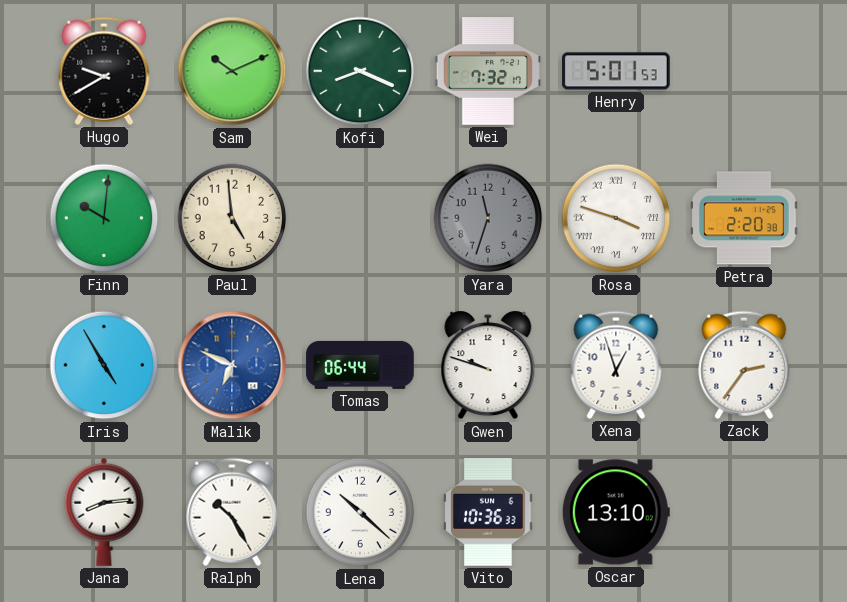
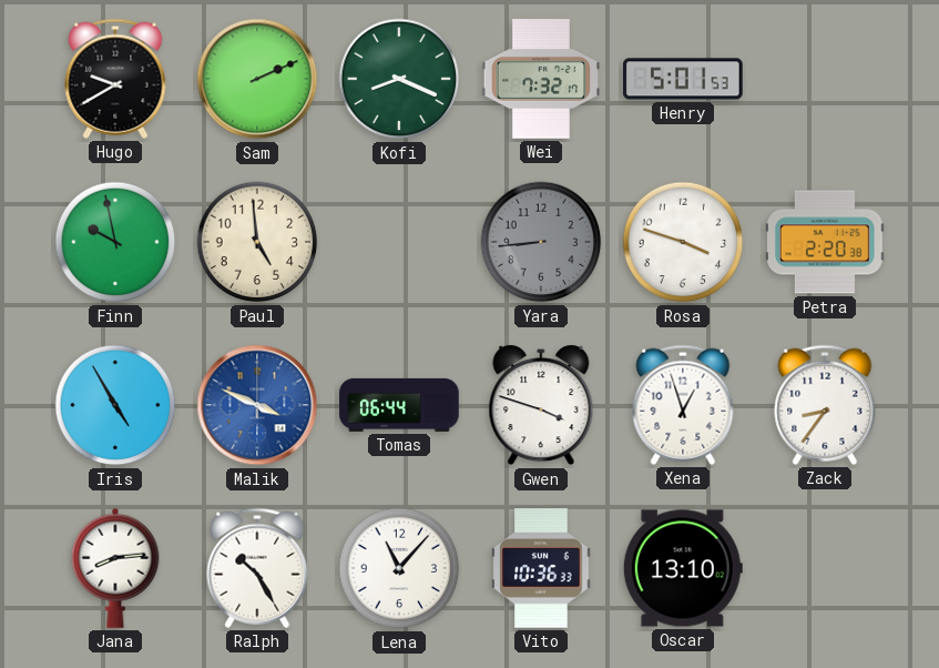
Sam: 10:11 -> 2:11
Finn: 10:01 -> 9:58
Yara: 11:33 -> 8:44
Rosa numerals: Roman -> Arabic
Malik: 6:49 -> 3:49
Gwen: 9:48 -> 3:48
Zack: 2:36 -> 8:36
Lena: 10:22 -> 11:07
